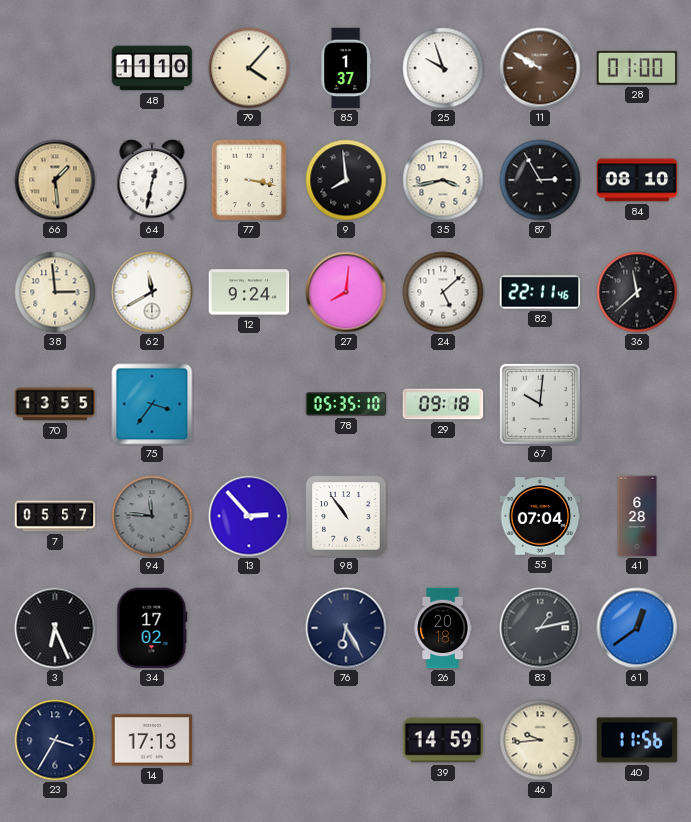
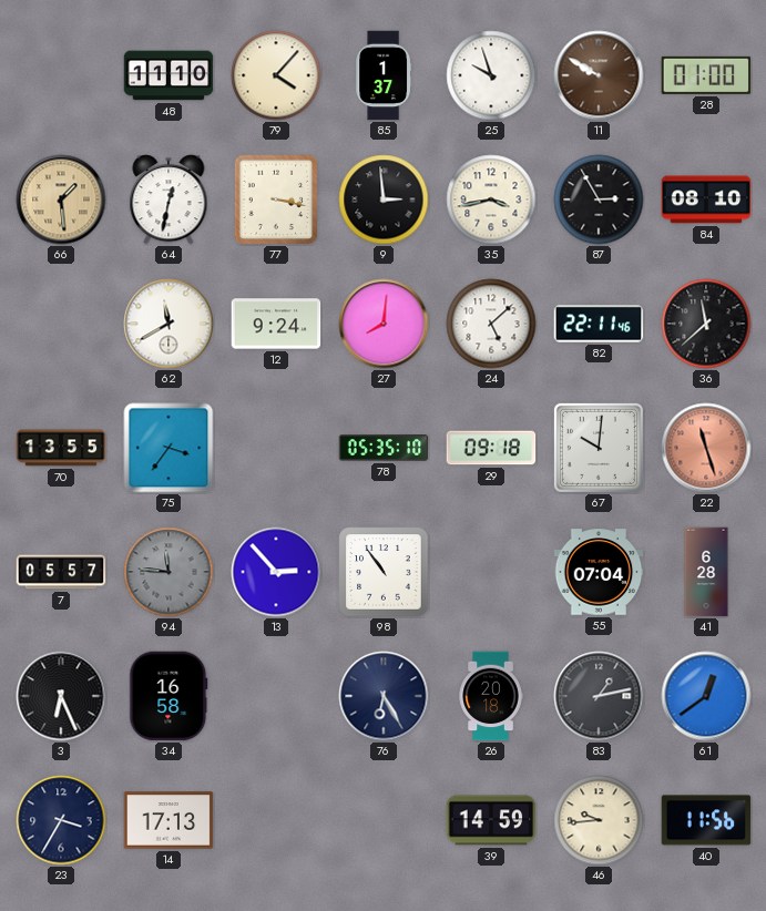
9: 7:59 -> 2:59
38: 2:59 -> none
22: none -> 11:27
34: 17:02 -> 16:58
